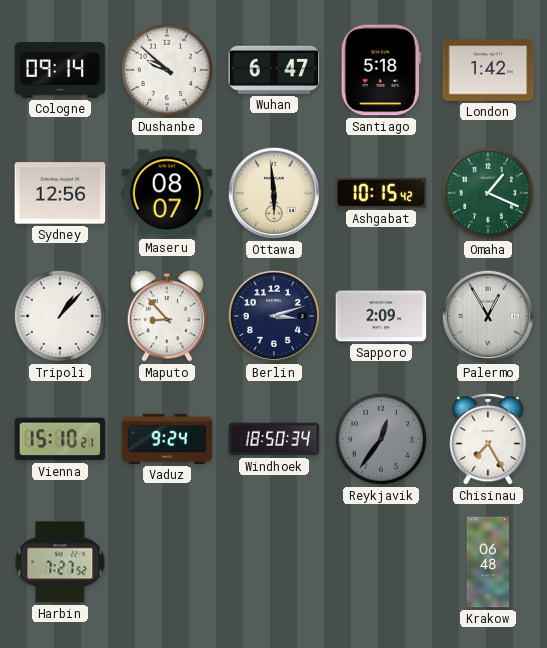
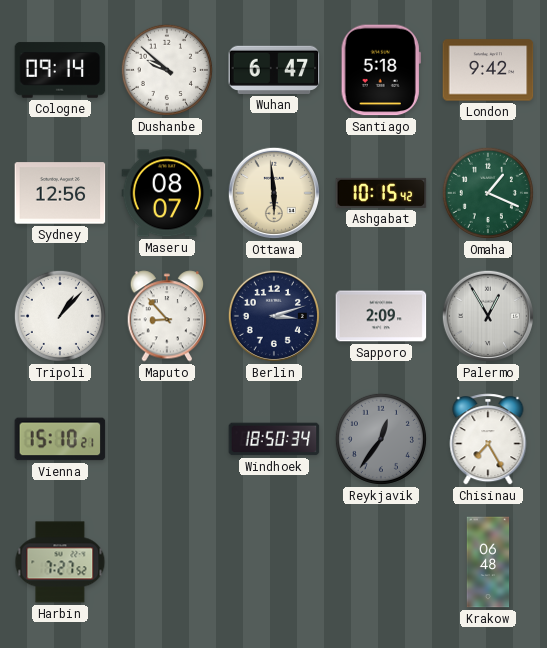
London: 1:42 -> 9:42
Vaduz: 9:24 -> none
